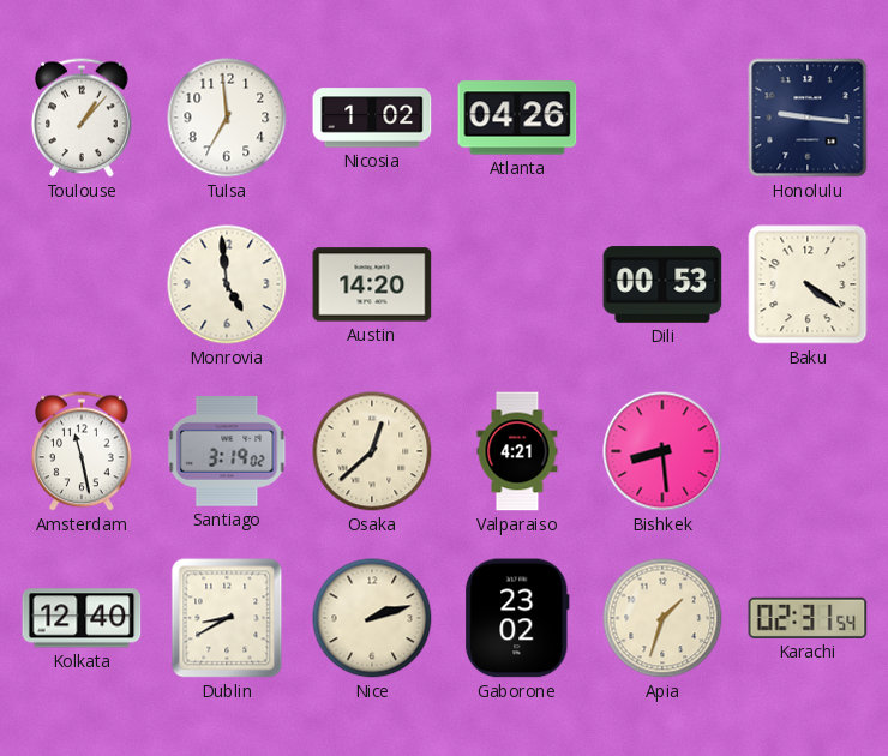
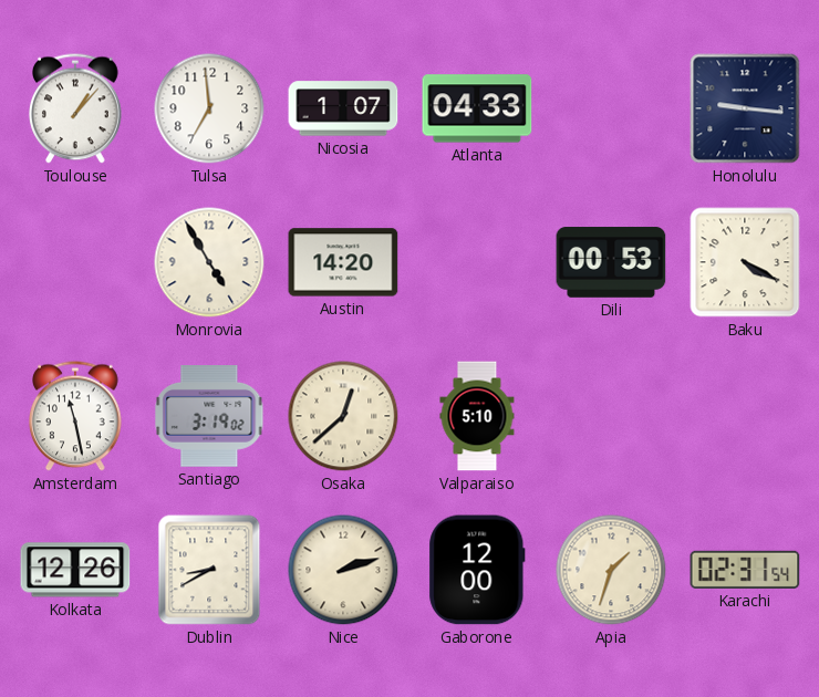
Nicosia: 1:02 -> 1:07
Atlanta: 04:26 -> 04:33
Monrovia: 4:59 -> 4:55
Baku: 4:21 -> 4:20
Valparaiso: 4:21 -> 5:10
Bishkek: 8:29 -> none
Kolkata: 12:40 -> 12:26
Gaborone: 23:02 -> 12:00
